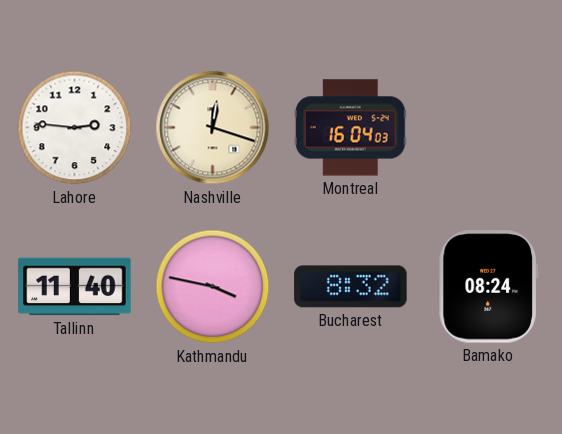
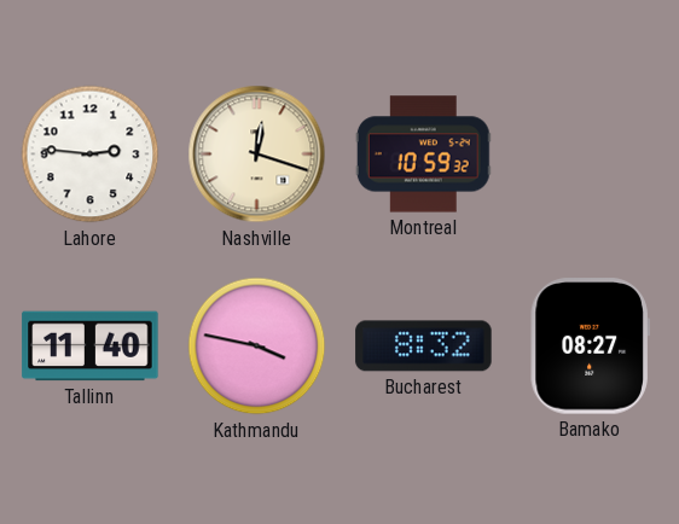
Montreal: 16:04 -> 10:59
Bamako: 08:24 -> 08:27
